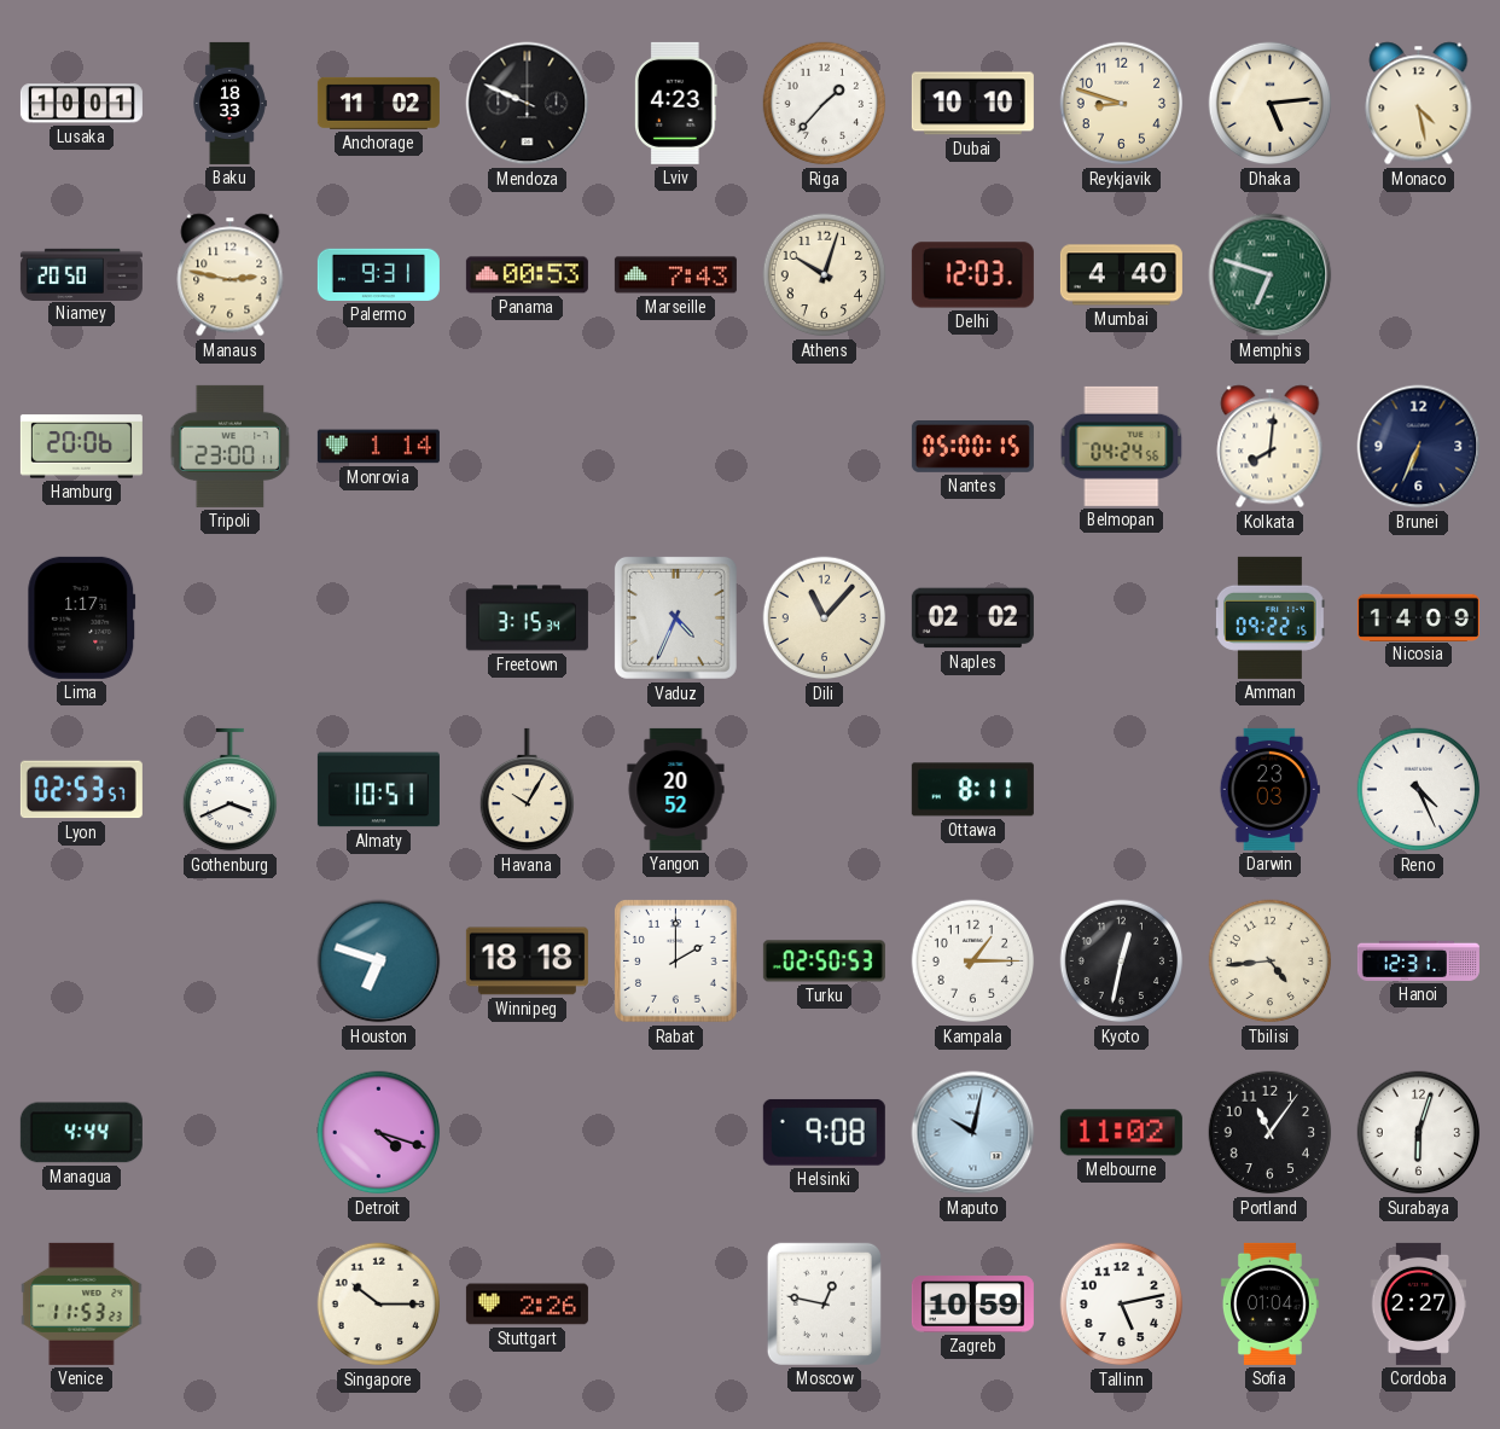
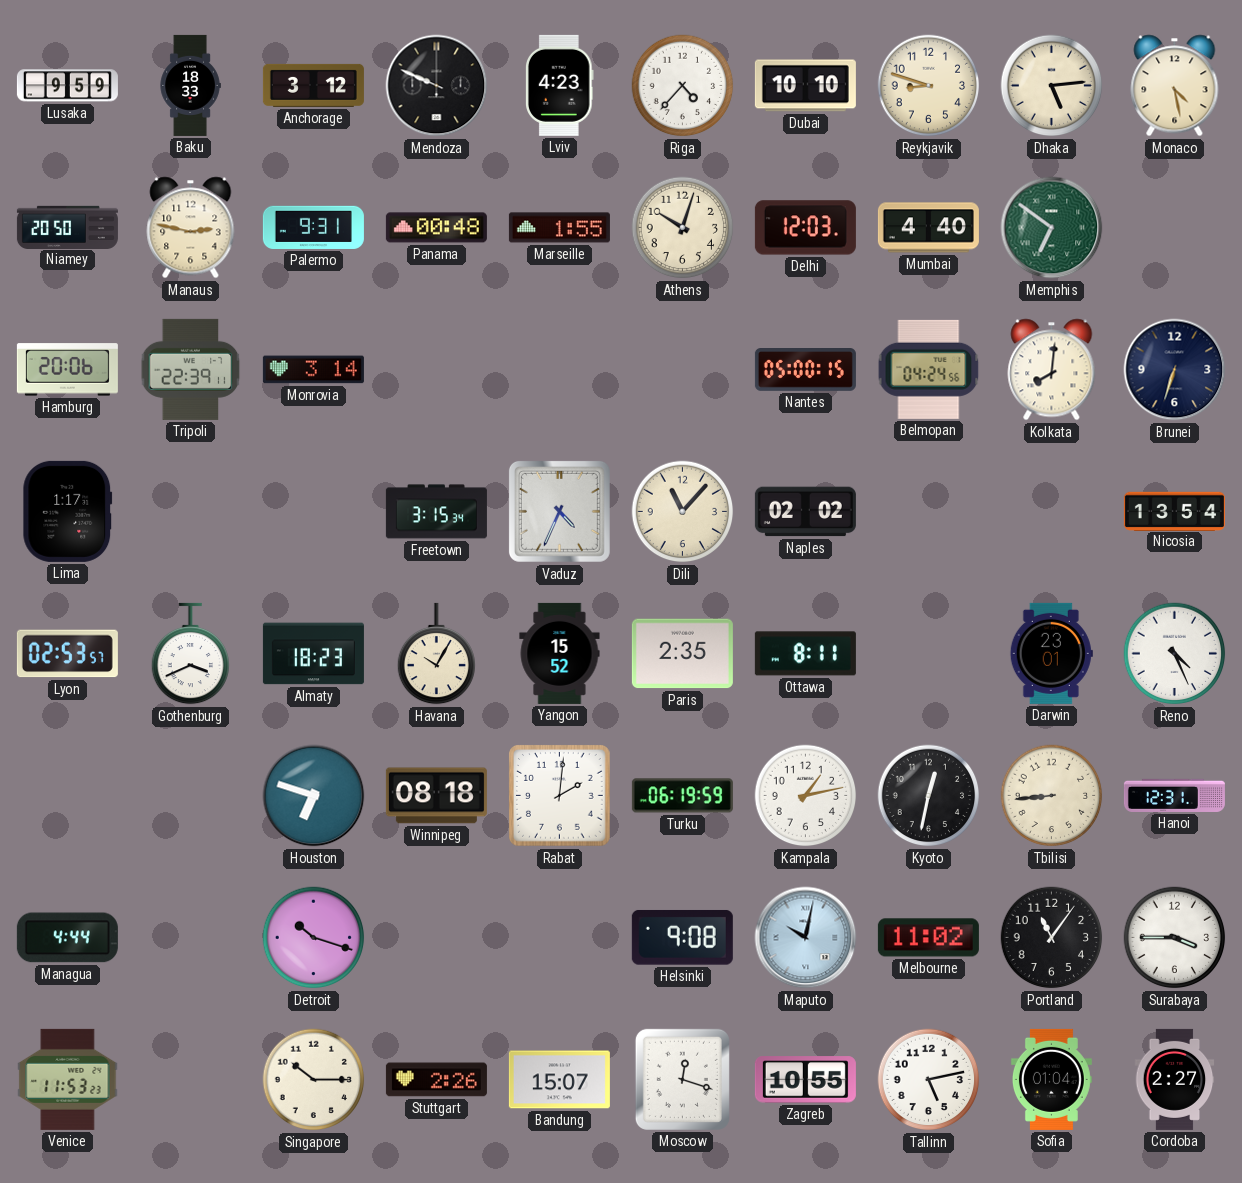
Lusaka: 10:01 -> 9:59
Anchorage: 11:02 -> 3:12
Riga: 1:37 -> 4:37
Panama: 00:53 -> 00:48
Marseille: 7:43 -> 1:55
Memphis: 6:48 -> 6:51
Tripoli: 23:00 -> 22:39
Monrovia: 1:14 -> 3:14
Brunei: 6:34 -> 6:33
Amman: 09:22 -> none
Nicosia: 14:09 -> 13:54
Almaty: 10:51 -> 18:23
Yangon: 20:52 -> 15:52
Paris: none -> 2:35
Darwin: 23:03 -> 23:01
Winnipeg: 18:18 -> 08:18
Rabat: 2:00 -> 2:01
Turku: 02:50 -> 06:19
Kampala: 1:15 -> 1:13
Tbilisi: 4:44 -> 8:44
Detroit: 4:18 -> 10:18
Surabaya: 6:03 -> 3:45
Bandung: none -> 15:07
Moscow: 12:47 -> 12:18
Zagreb: 10:59 -> 10:55
